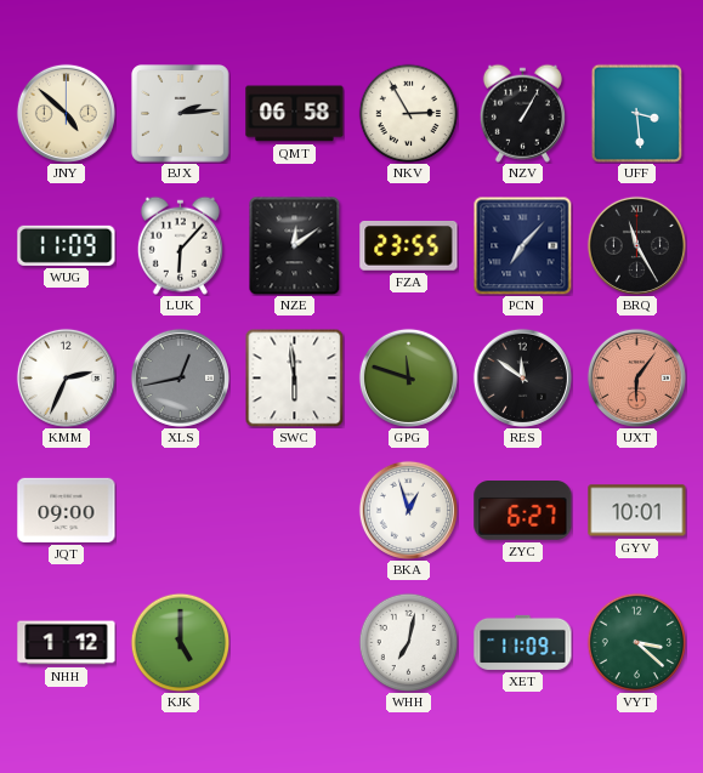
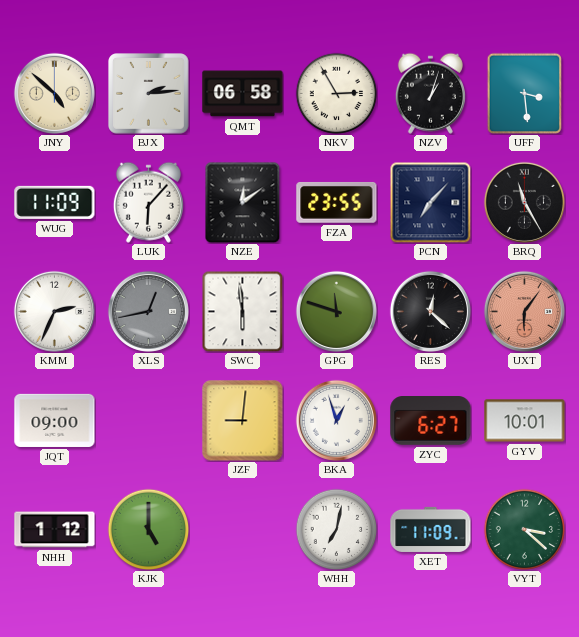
NZV: 1:05 -> 1:03
RES: 11:51 -> 12:22
JZF: none -> 9:01
